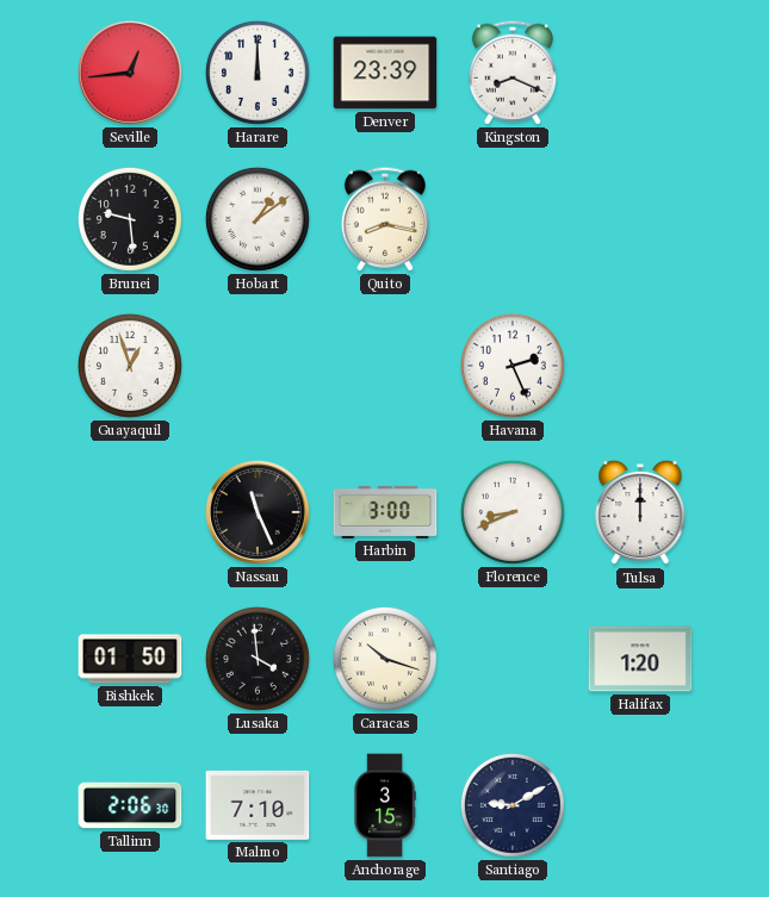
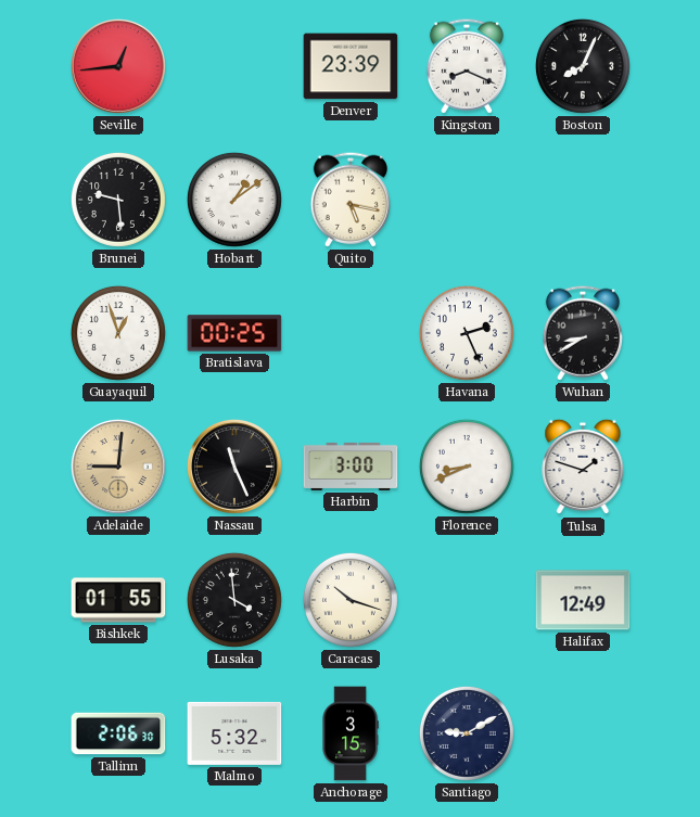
Harare: 12:00 -> none
Boston: none -> 8:04
Quito: 8:17 -> 5:17
Bratislava: none -> 00:25
Wuhan: none -> 8:40
Adelaide: none -> 9:01
Tulsa: 12:00 -> 1:48
Bishkek: 01:50 -> 01:55
Halifax: 1:20 -> 12:49
Malmo: 7:10 -> 5:32
